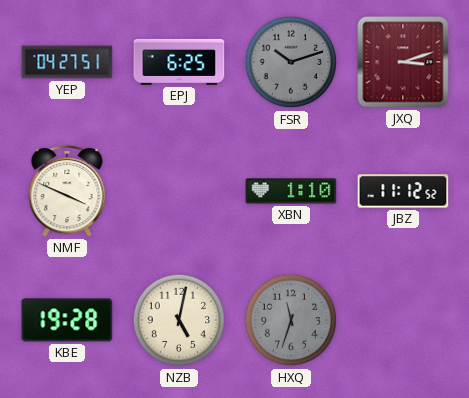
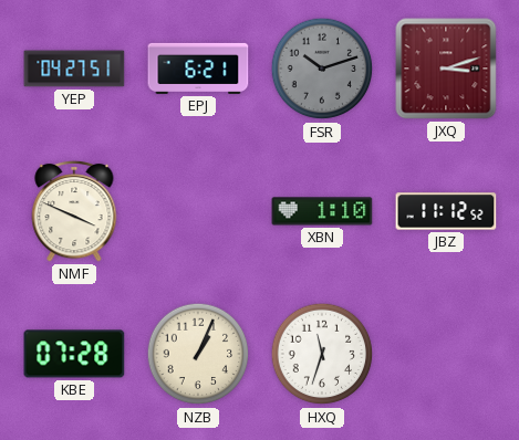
EPJ: 6:25 -> 6:21
KBE: 19:28 -> 07:28
NZB: 5:02 -> 1:04
HXQ dial: grey -> white
